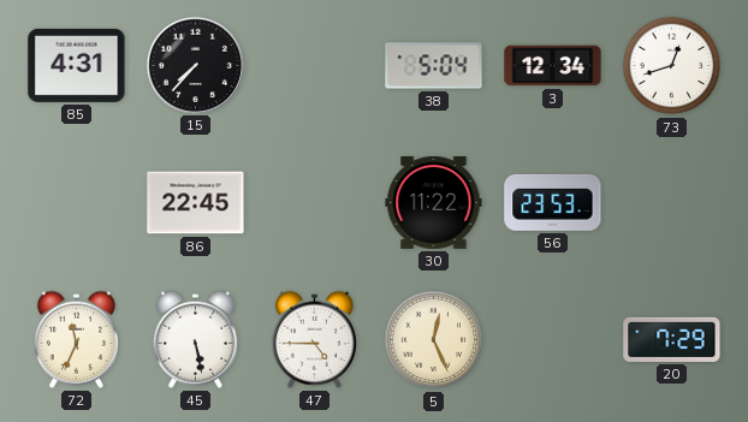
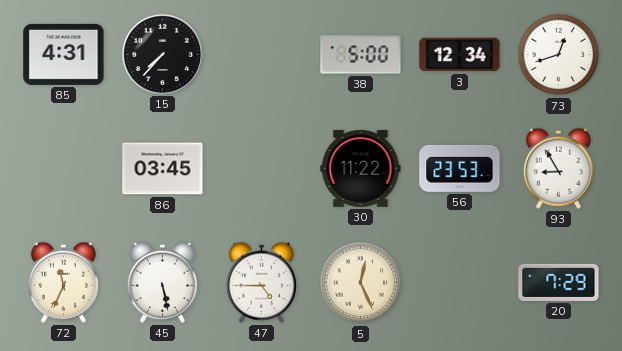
38: 5:04 -> 5:00
86: 22:45 -> 03:45
93: none -> 8:55
